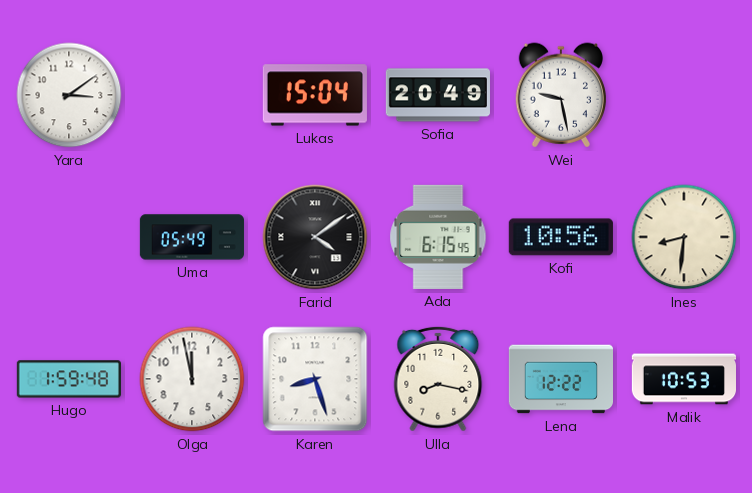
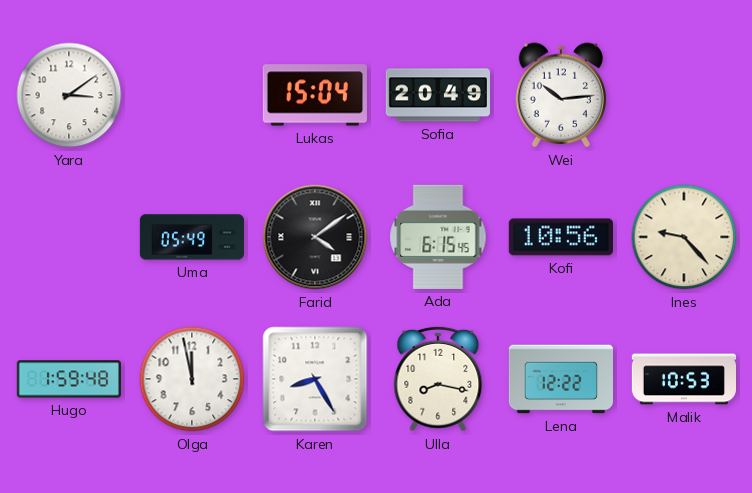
Wei: 9:28 -> 10:14
Ines: 8:31 -> 9:23
Karen: 8:27 -> 8:25
